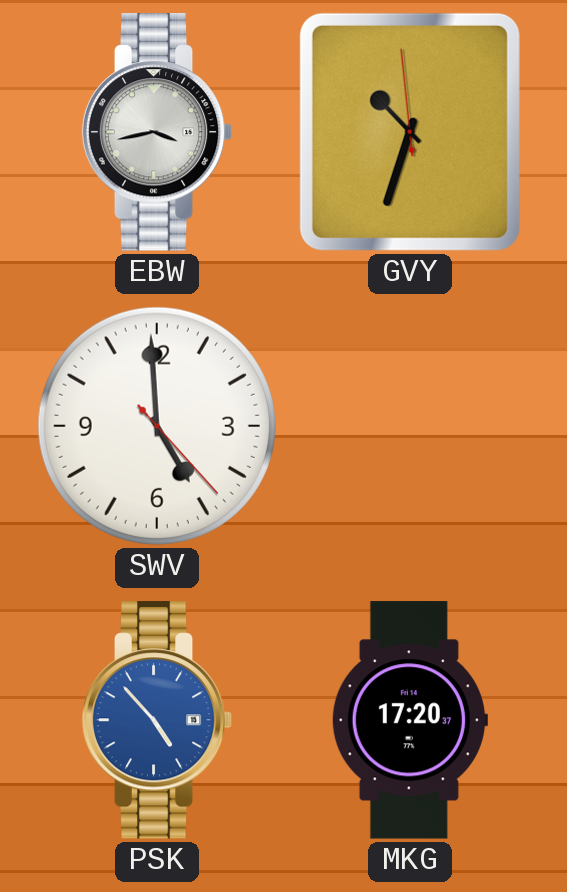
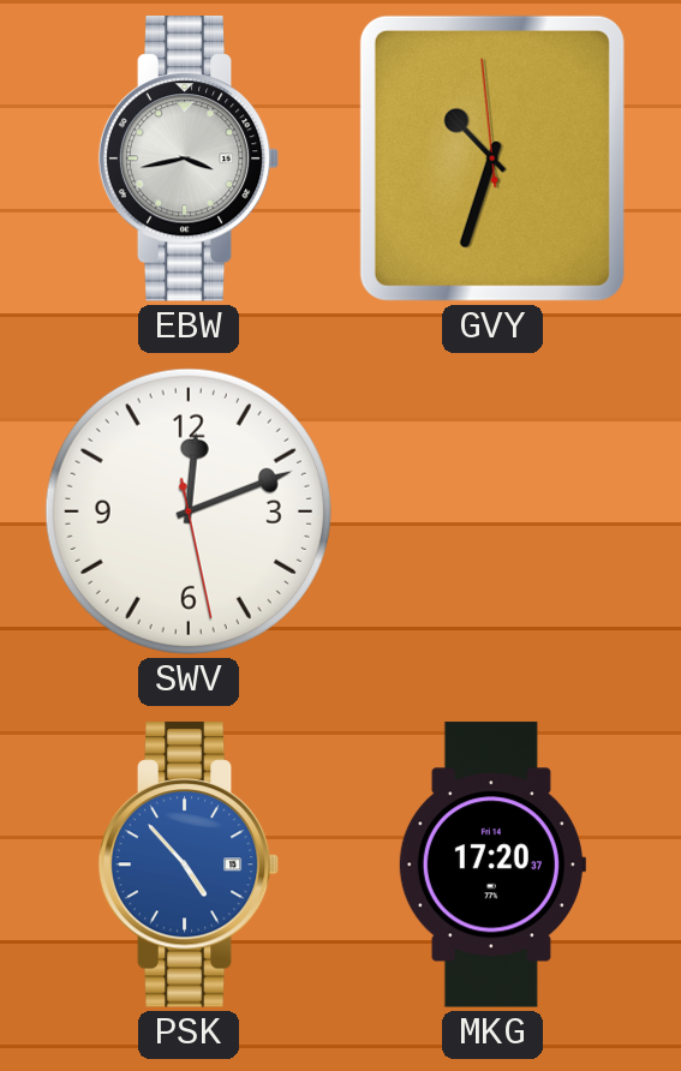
SWV: 4:59 -> 12:11
